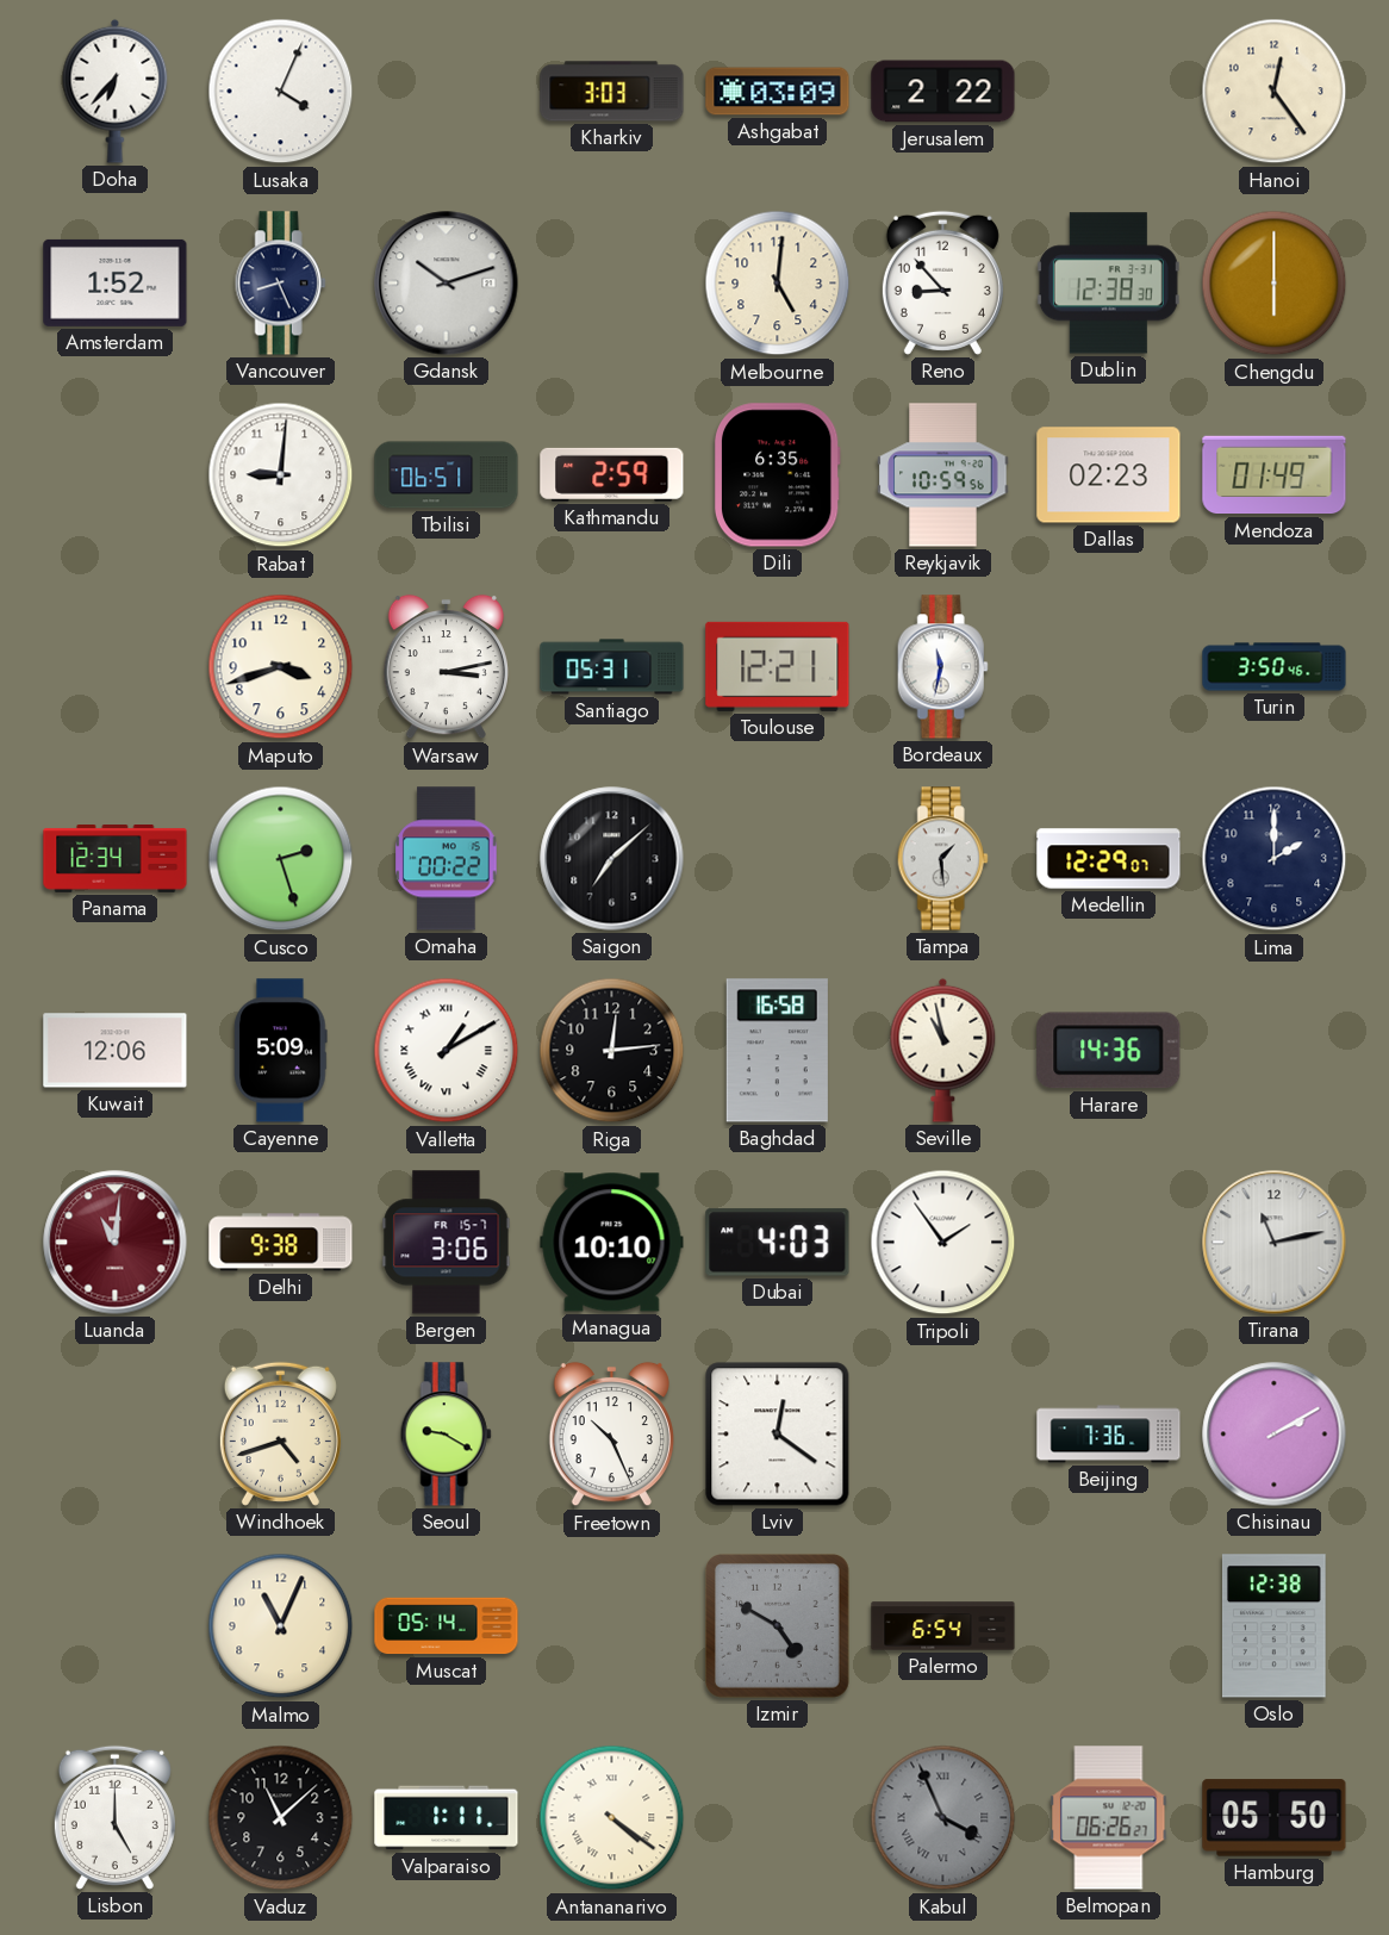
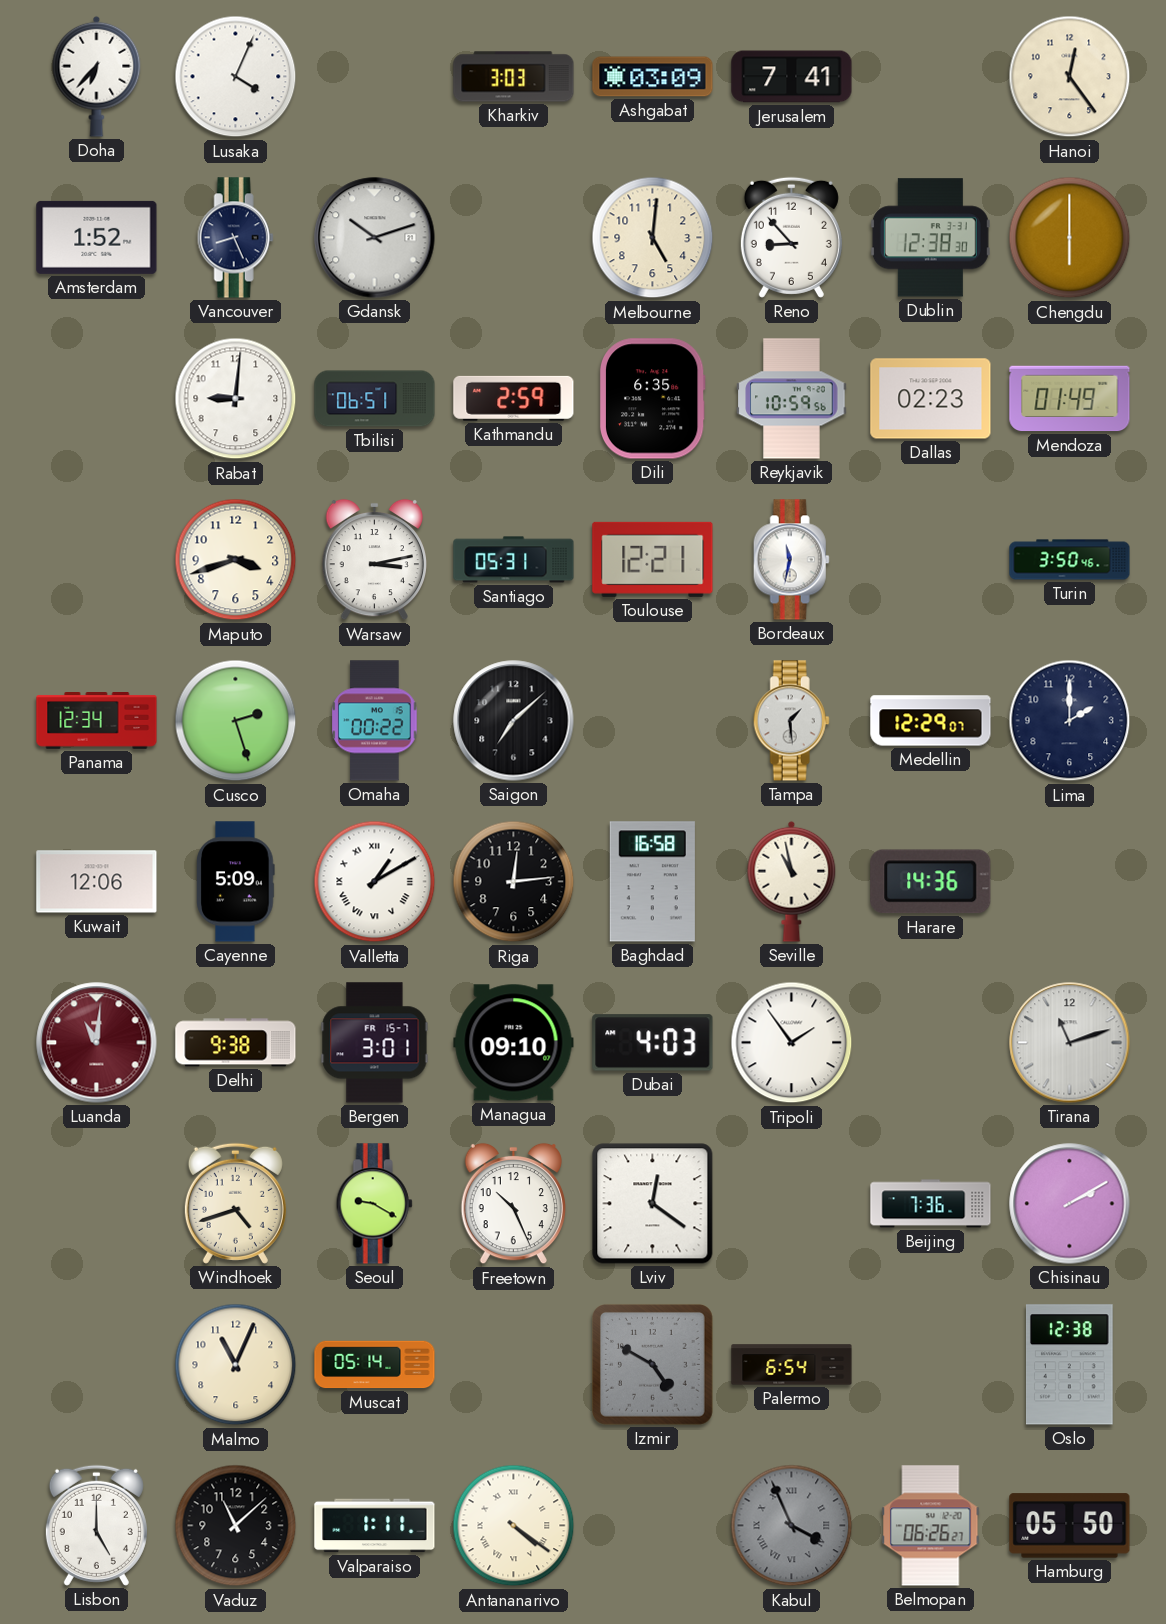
Jerusalem: 2:22 -> 7:41
Bergen: 3:06 -> 3:01
Managua: 10:10 -> 09:10
Tirana: 11:13 -> 11:12
